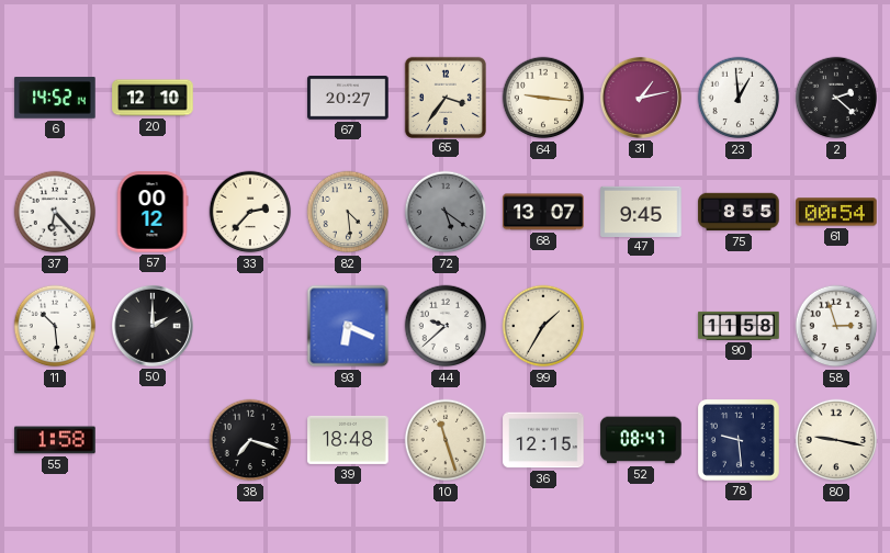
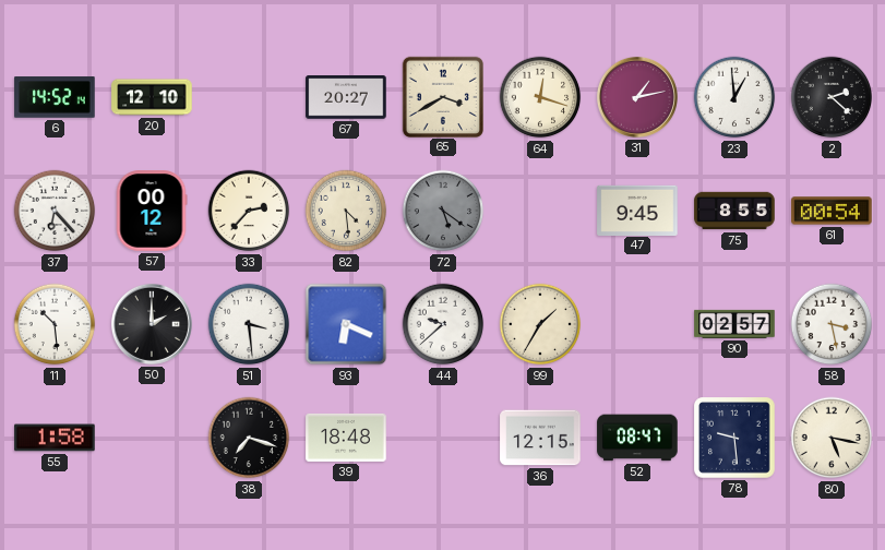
65: 3:36 -> 3:40
64: 9:16 -> 12:18
68: 13:07 -> none
51: none -> 3:29
90: 11:58 -> 02:57
58: 2:57 -> 3:28
10: 11:27 -> none
80: 9:17 -> 5:17
